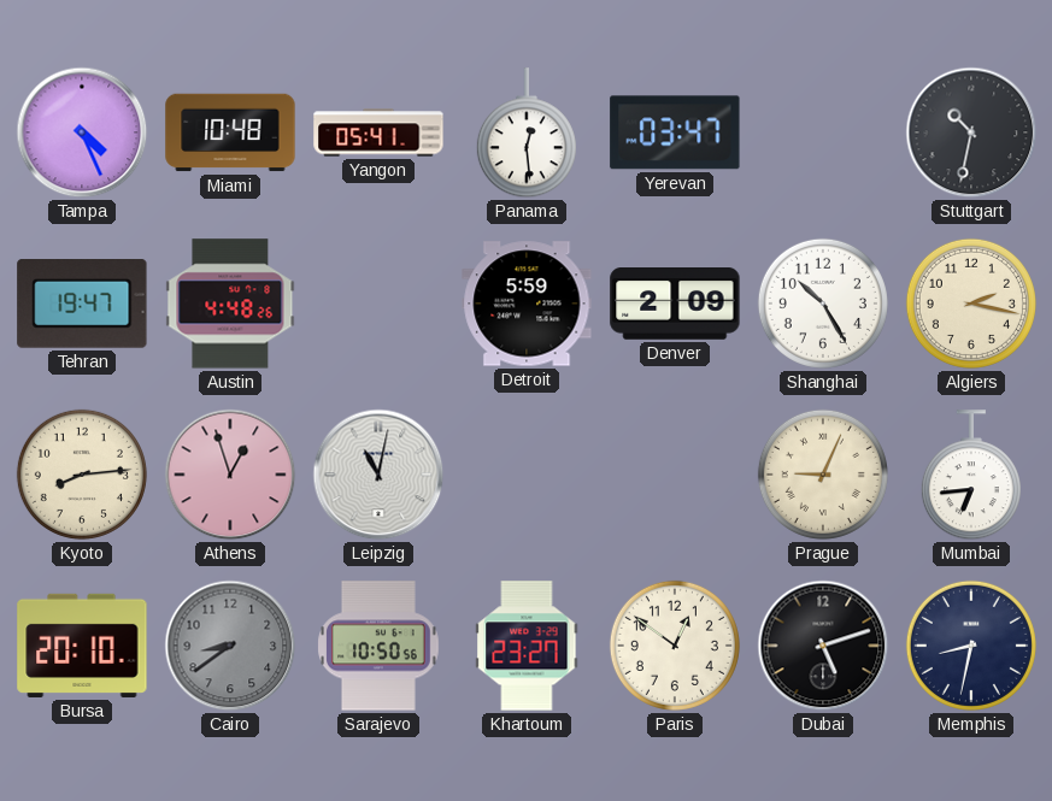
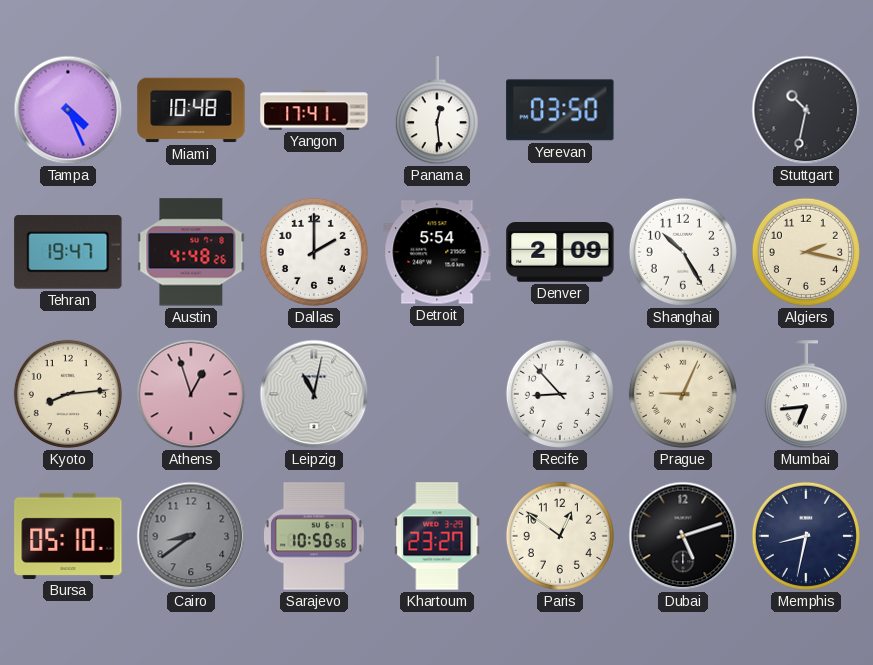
Yangon: 05:41 -> 17:41
Yerevan: 03:47 -> 03:50
Dallas: none -> 2:00
Detroit: 5:59 -> 5:54
Recife: none -> 8:53
Bursa: 20:10 -> 05:10
